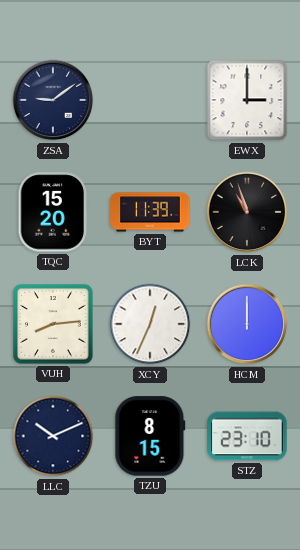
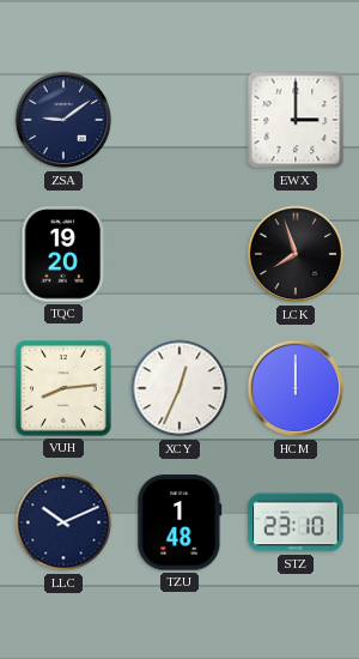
TQC: 15:20 -> 19:20
BYT: 11:39 -> none
LCK: 10:57 -> 7:57
TZU: 8:15 -> 1:48
